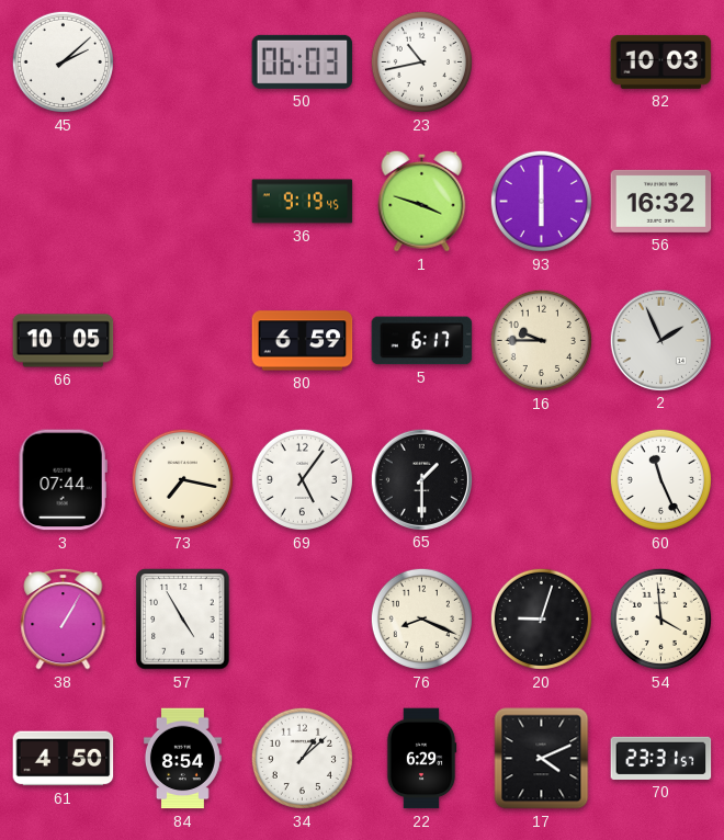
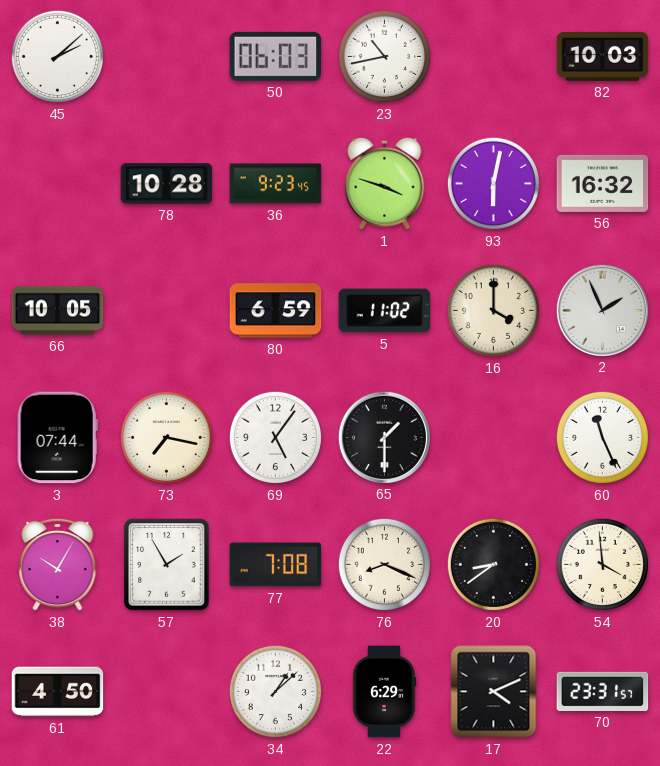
78: none -> 10:28
36: 9:19 -> 9:23
93: 6:00 -> 6:02
5: 6:17 -> 11:02
16: 9:45 -> 4:00
38: 1:05 -> 10:05
57: 4:55 -> 1:55
77: none -> 7:08
20: 9:03 -> 8:39
84: 8:54 -> none
